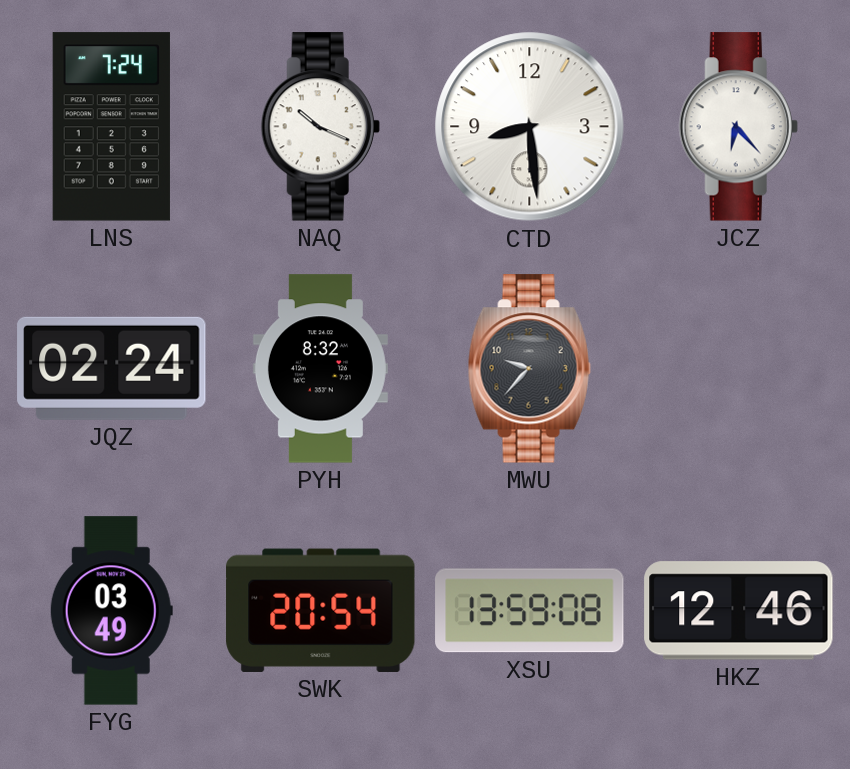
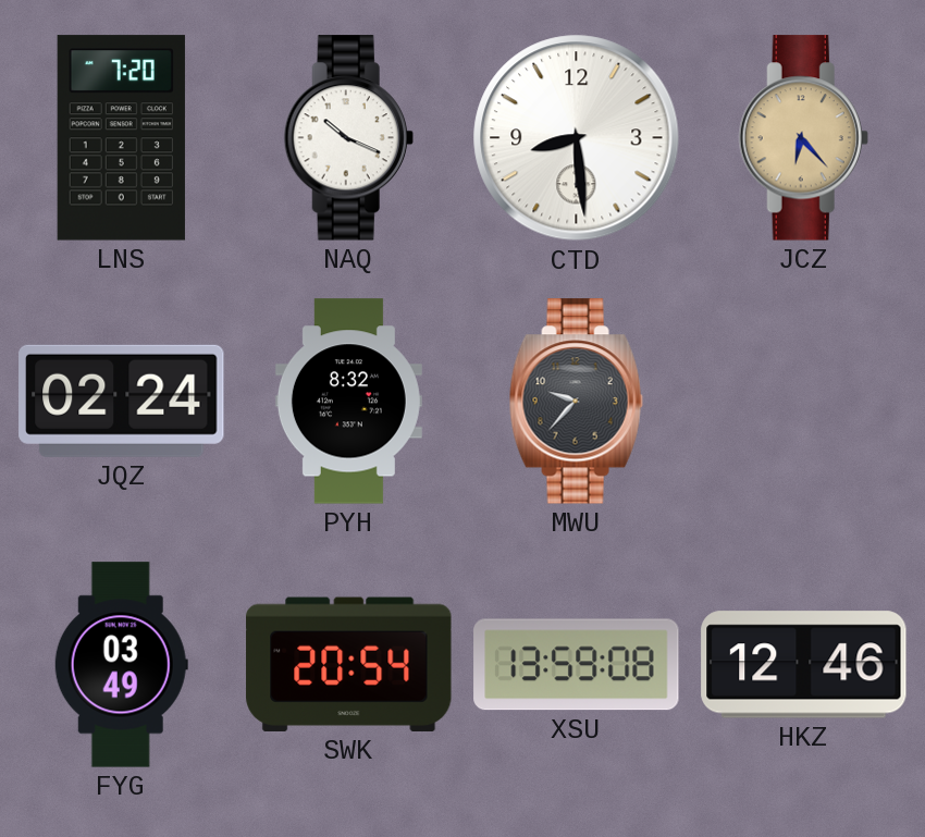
LNS: 7:24 -> 7:20
JCZ dial: white -> champagne
